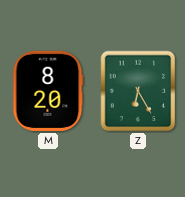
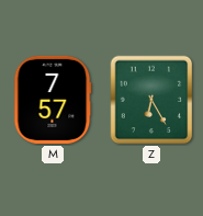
M: 8:20 -> 7:57
